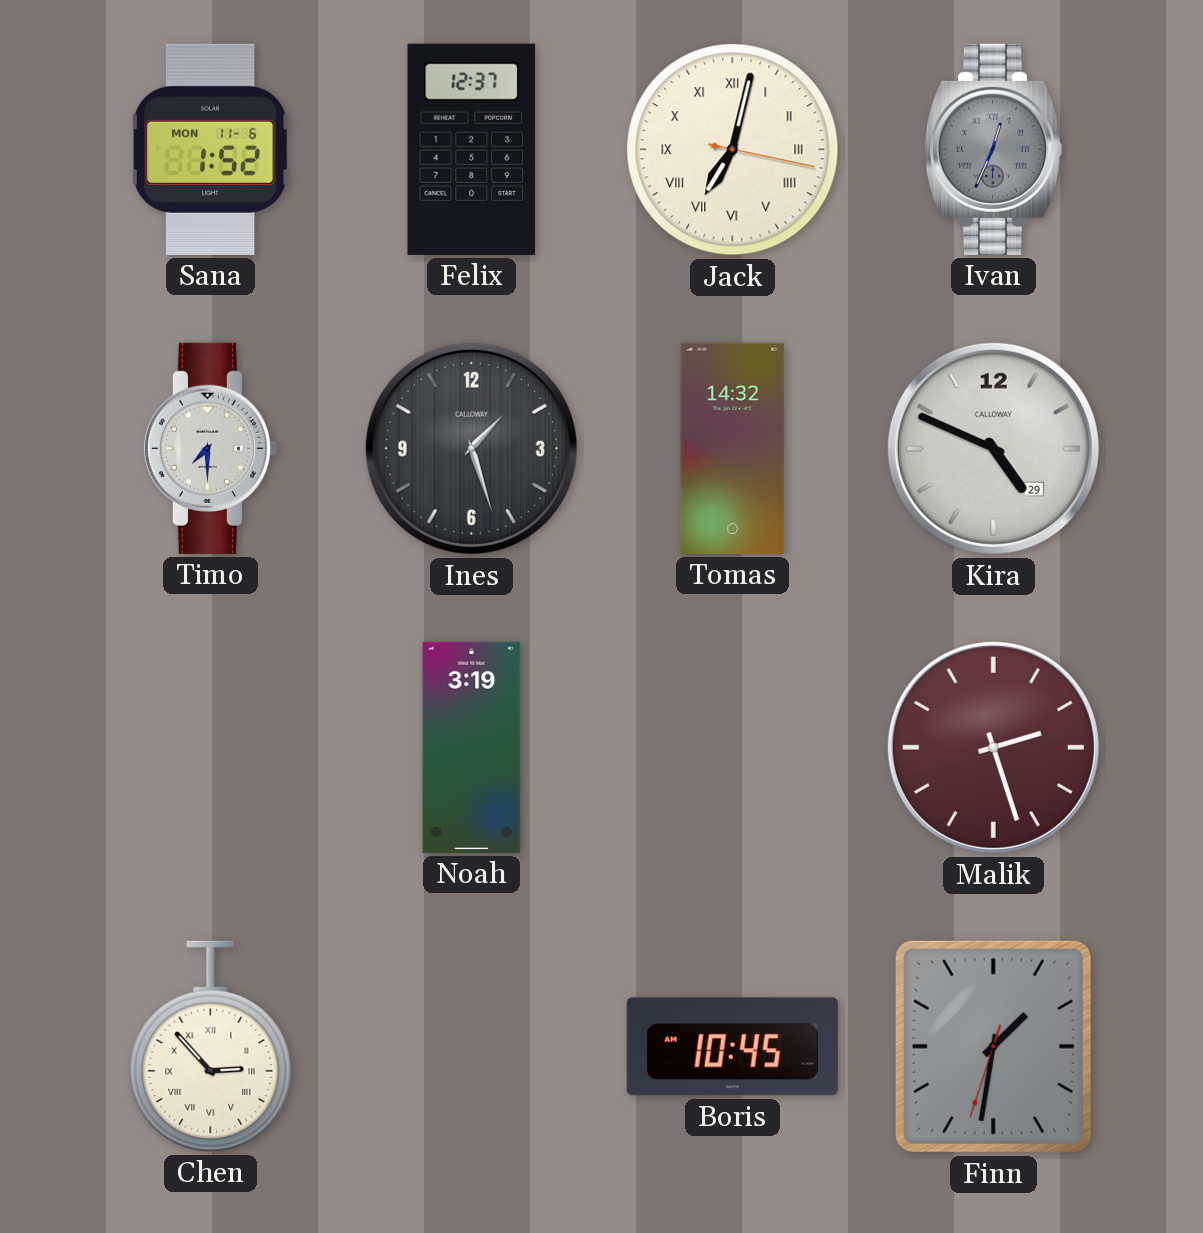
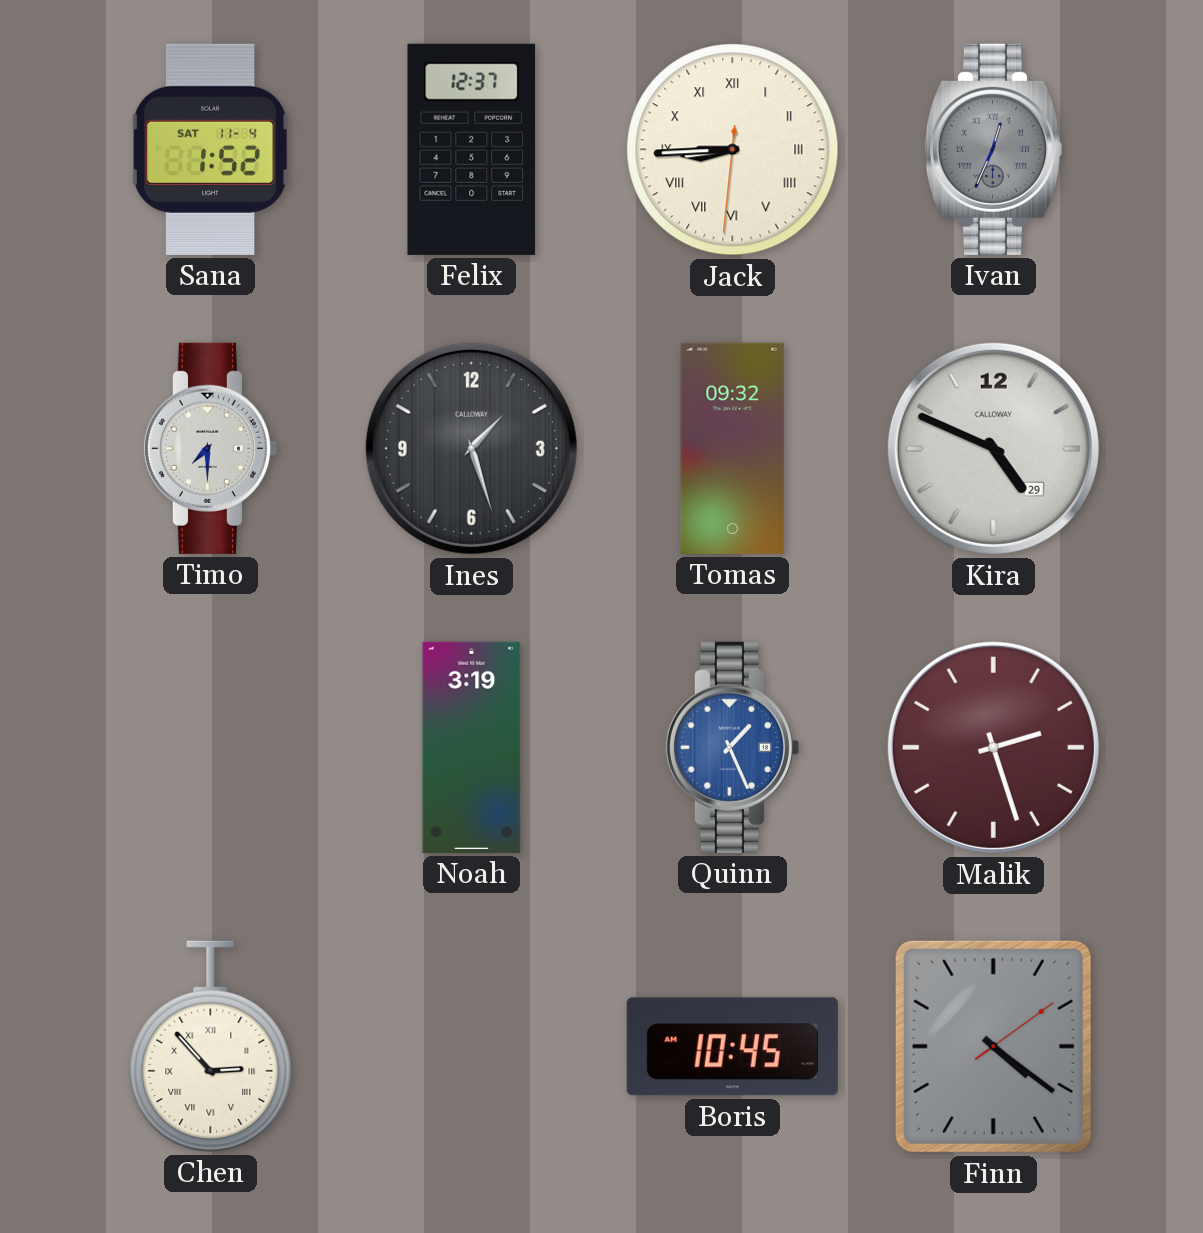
Sana date: MON 11-6 -> SAT 11-4
Jack: 7:02 -> 8:44
Tomas: 14:32 -> 09:32
Quinn: none -> 1:26
Finn: 1:31 -> 4:21
